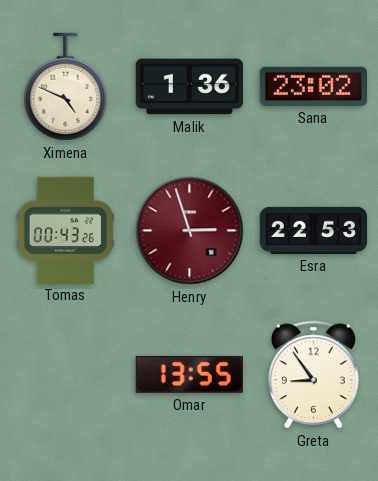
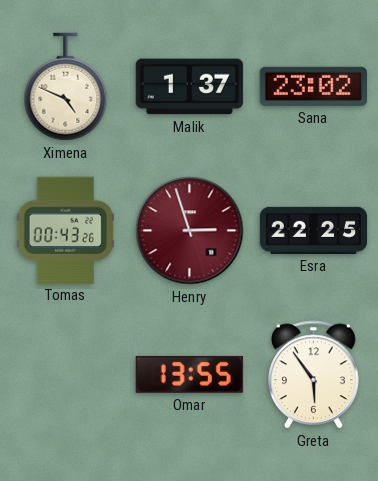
Malik: 1:36 -> 1:37
Esra: 22:53 -> 22:25
Greta: 8:54 -> 5:54
